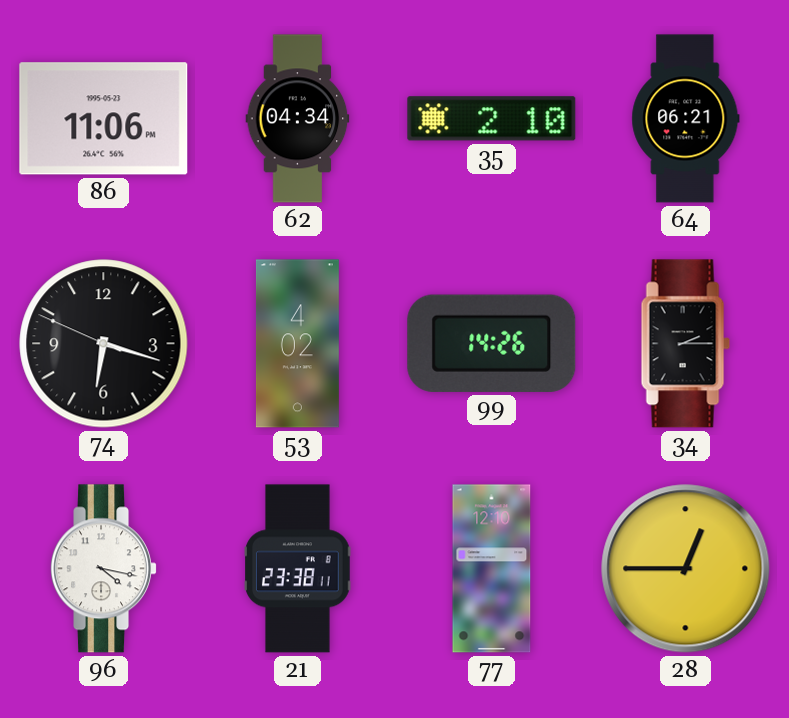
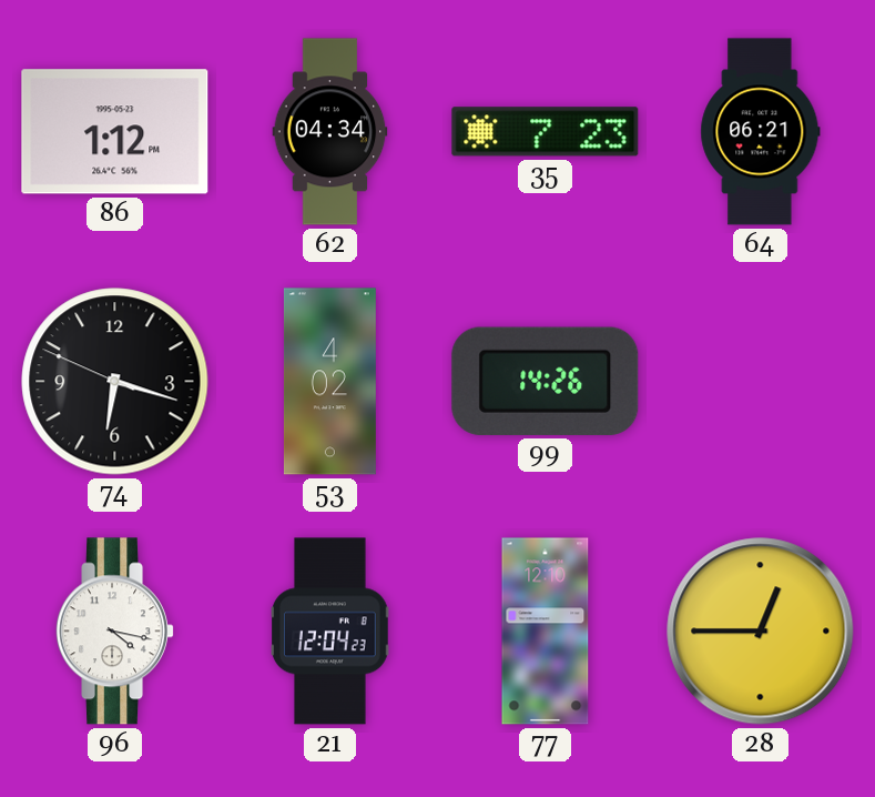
86: 11:06 -> 1:12
35: 2:10 -> 7:23
34: 2:15 -> none
21: 23:38 -> 12:04
